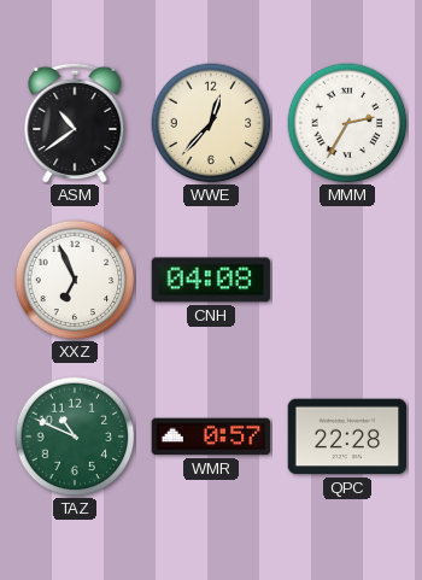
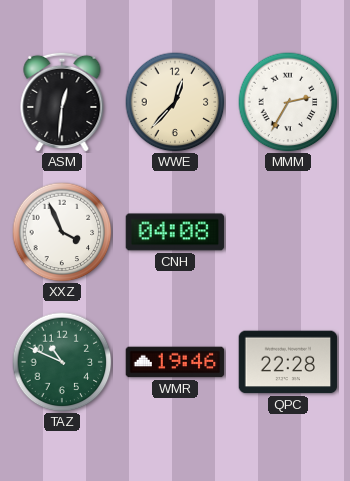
ASM: 10:39 -> 12:31
XXZ: 6:56 -> 3:56
WMR: 0:57 -> 19:46
